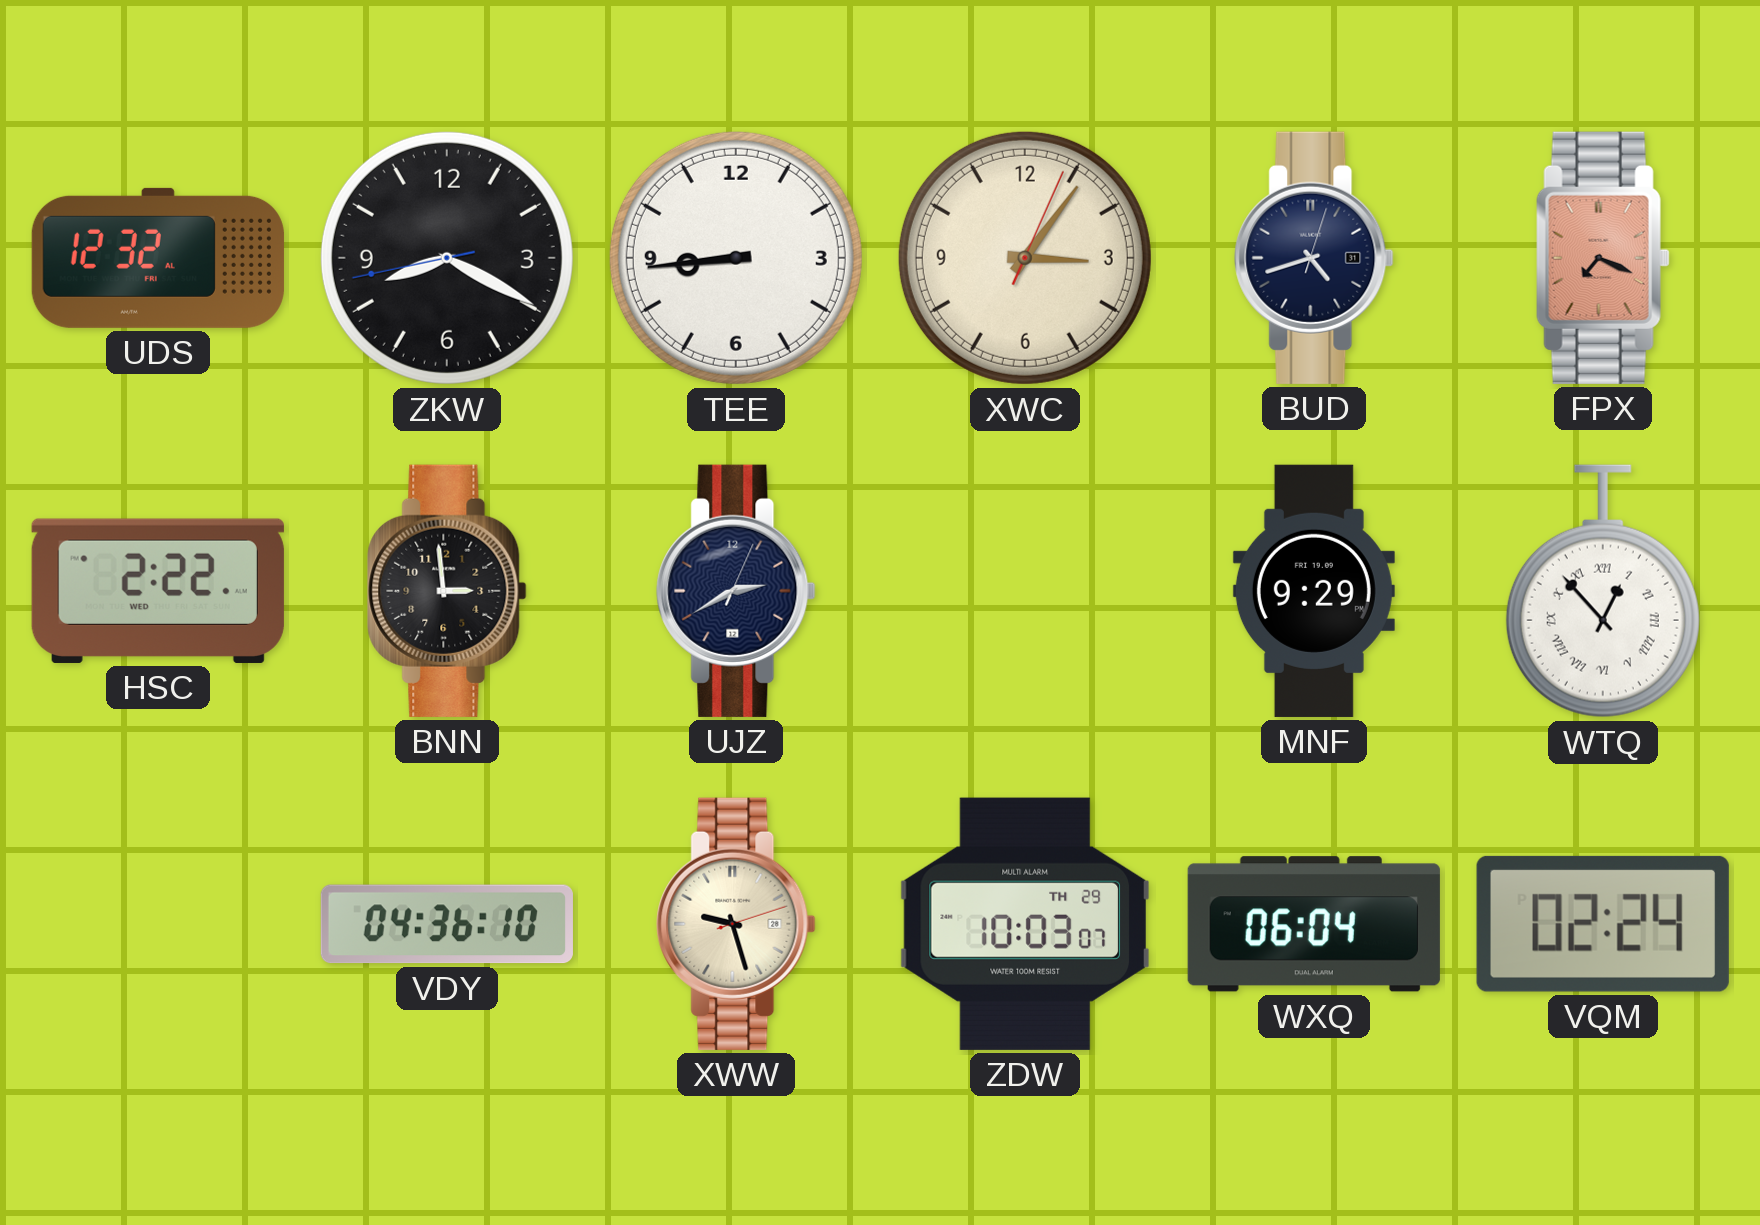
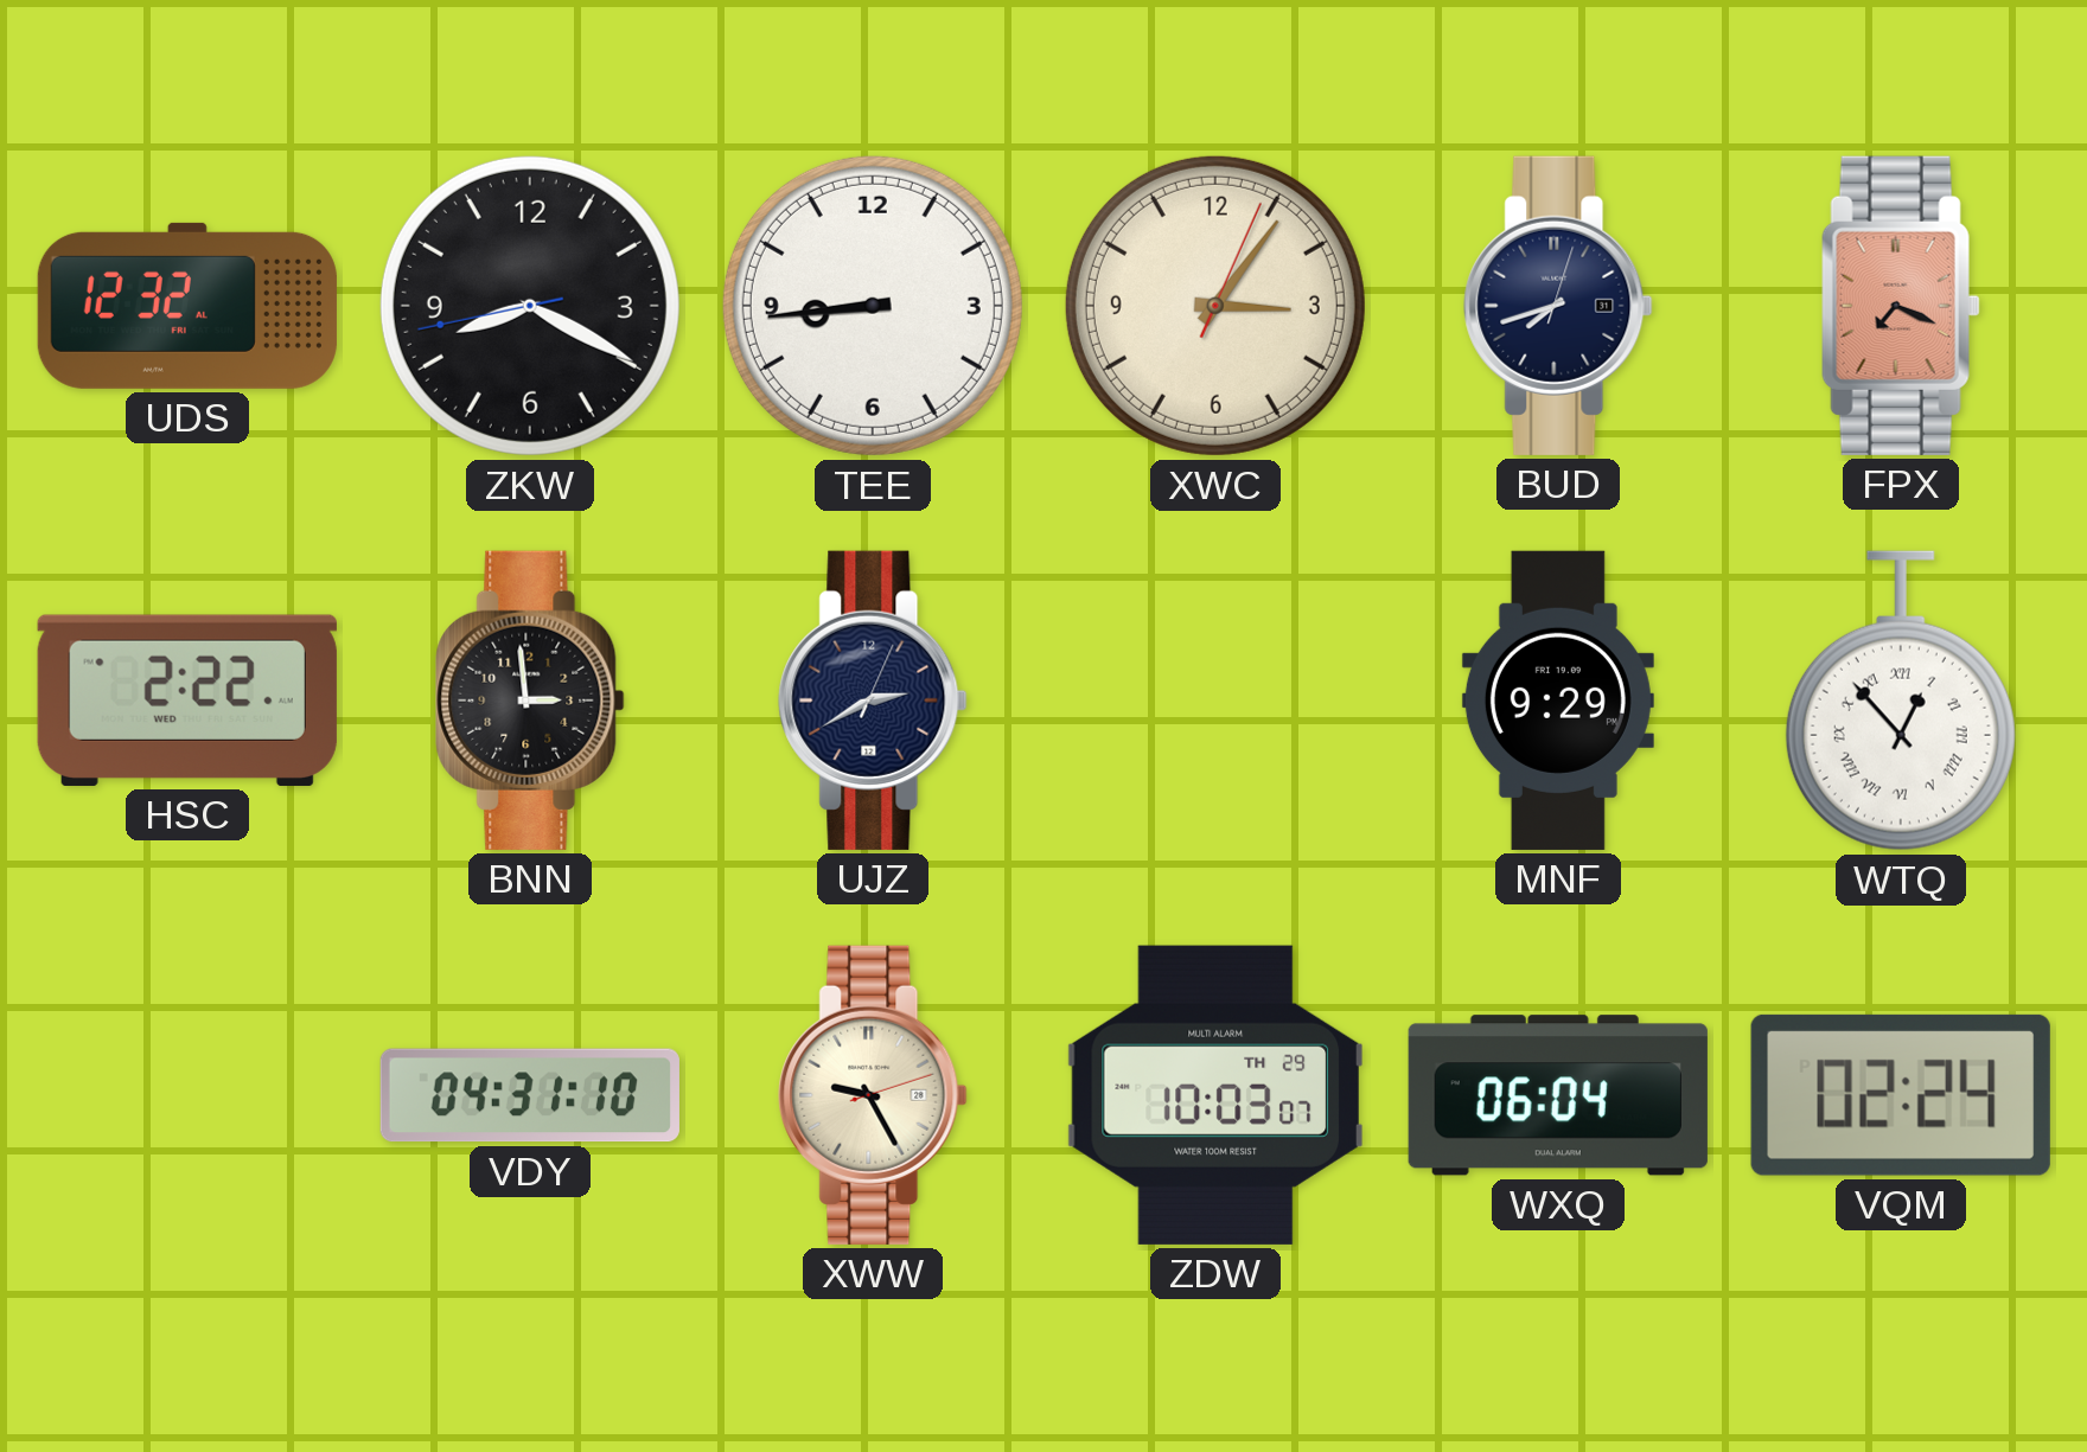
BUD: 4:42 -> 7:42
VDY: 04:36 -> 04:31
XWW: 9:27 -> 9:25
